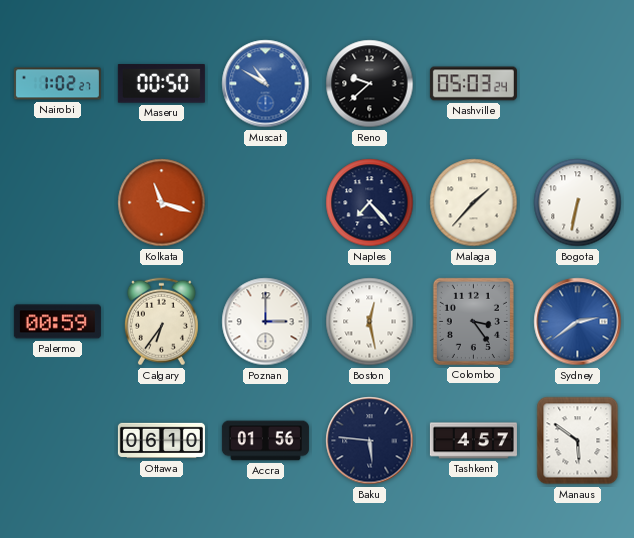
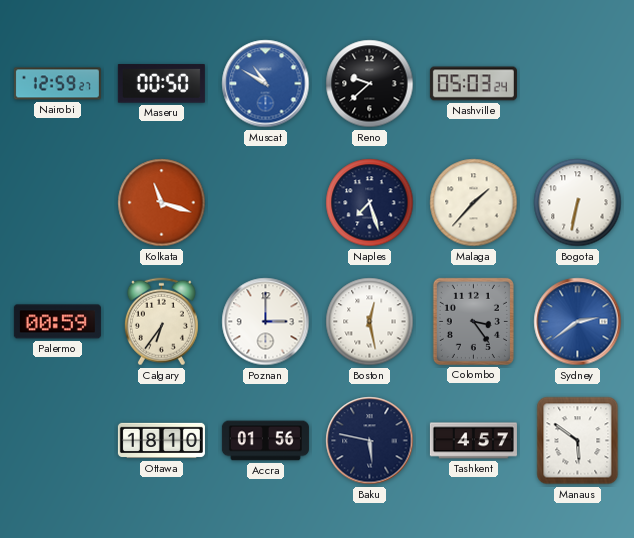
Nairobi: 1:02 -> 12:59
Naples: 7:23 -> 7:27
Ottawa: 06:10 -> 18:10
Baku: 5:46 -> 5:47
